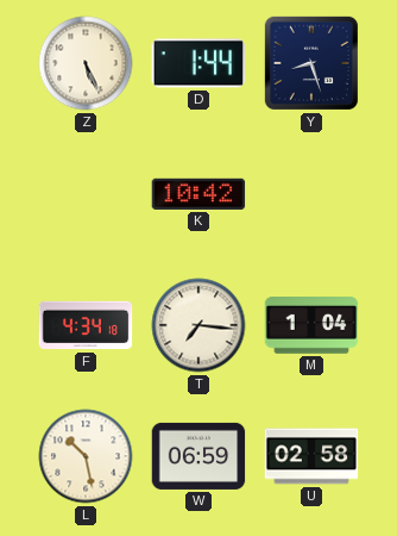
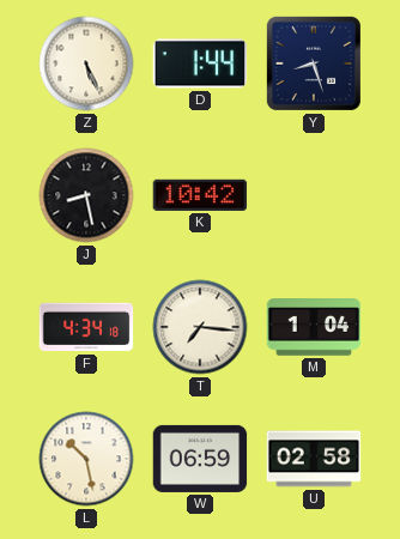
J: none -> 8:28
